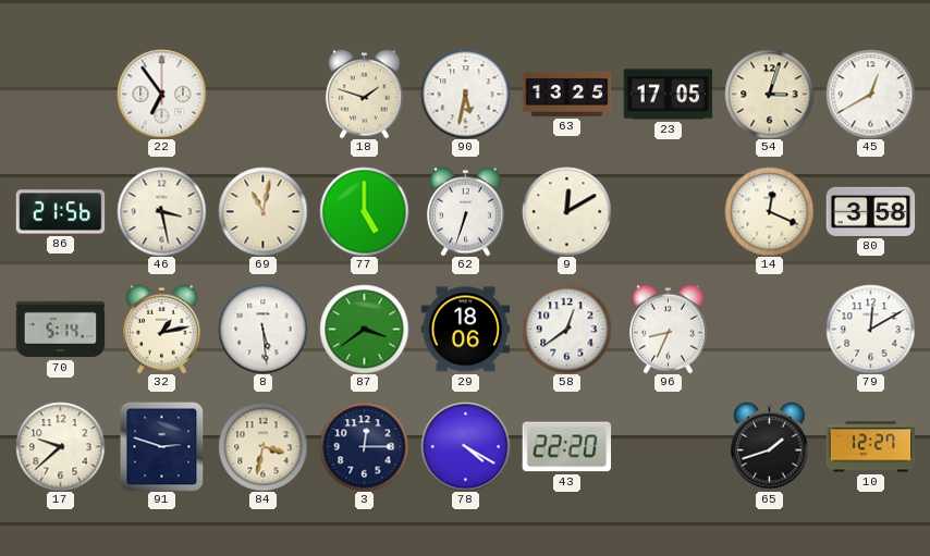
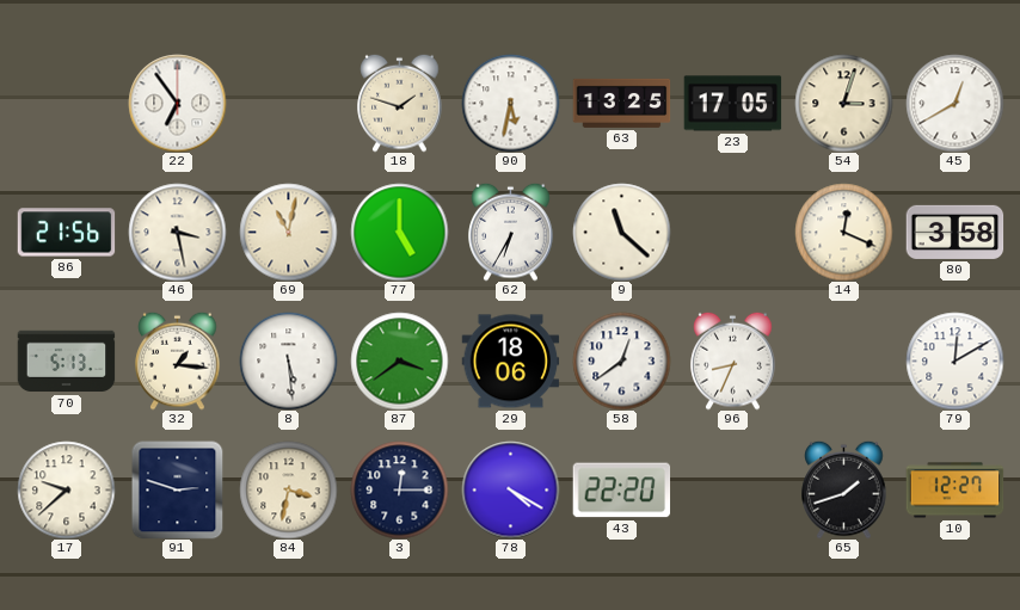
62: 6:33 -> 6:35
9: 12:10 -> 11:22
70: 5:14 -> 5:13
32: 1:13 -> 1:16
